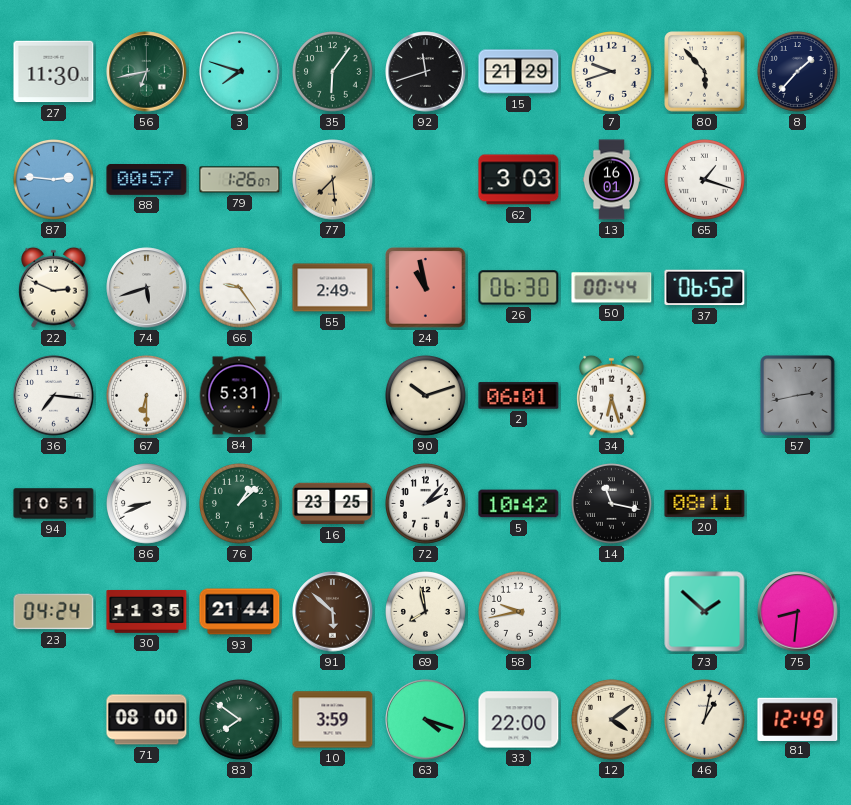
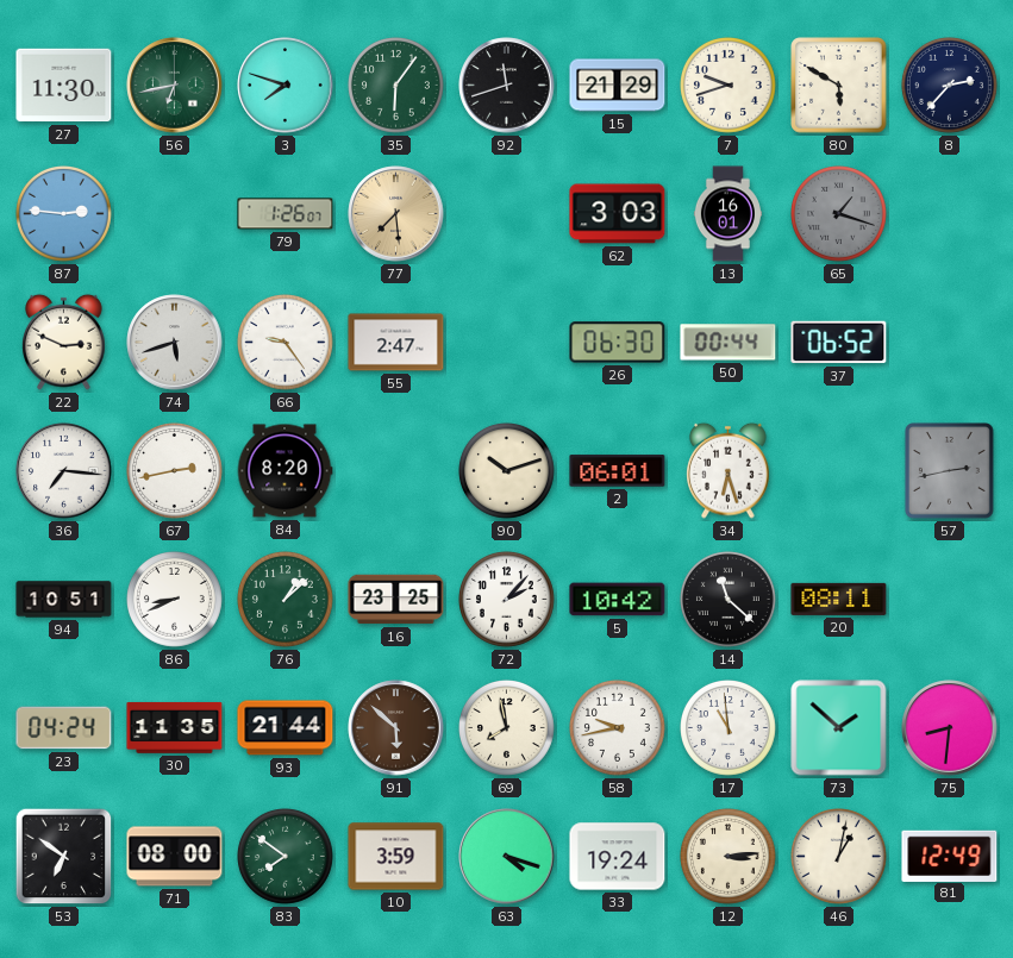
80: 5:53 -> 5:50
8: 1:37 -> 2:37
88: 00:57 -> none
65 dial: white -> grey
55: 2:49 -> 2:47
24: 10:58 -> none
67: 6:30 -> 2:43
84: 5:31 -> 8:20
14: 11:17 -> 11:22
17: none -> 10:59
53: none -> 6:51
33: 22:00 -> 19:24
12: 4:09 -> 3:14
